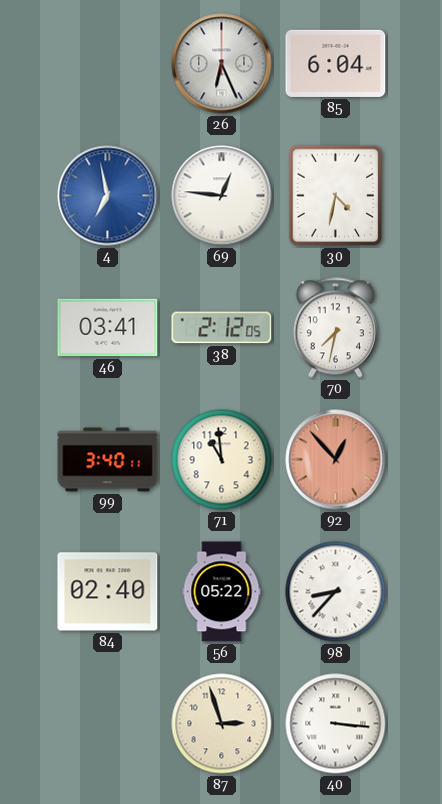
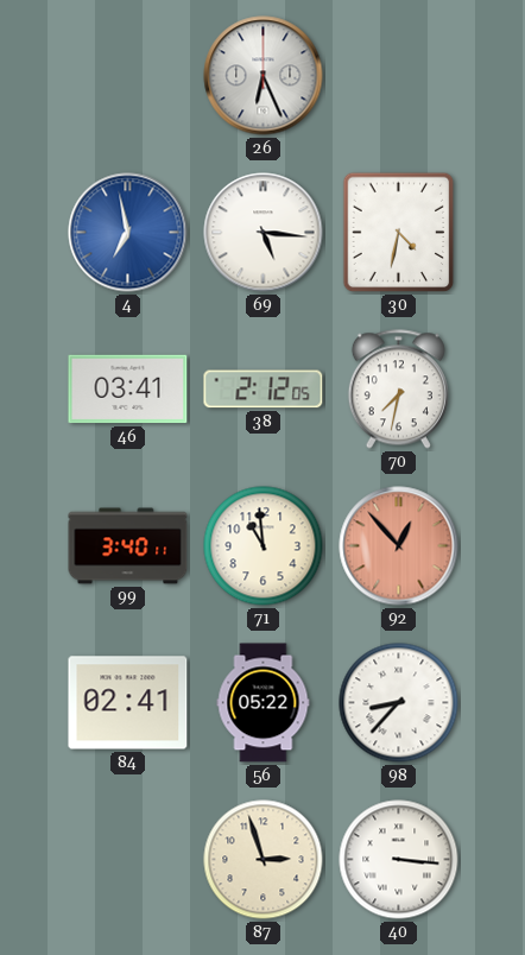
85: 6:04 -> none
69: 12:46 -> 5:16
84: 02:40 -> 02:41
